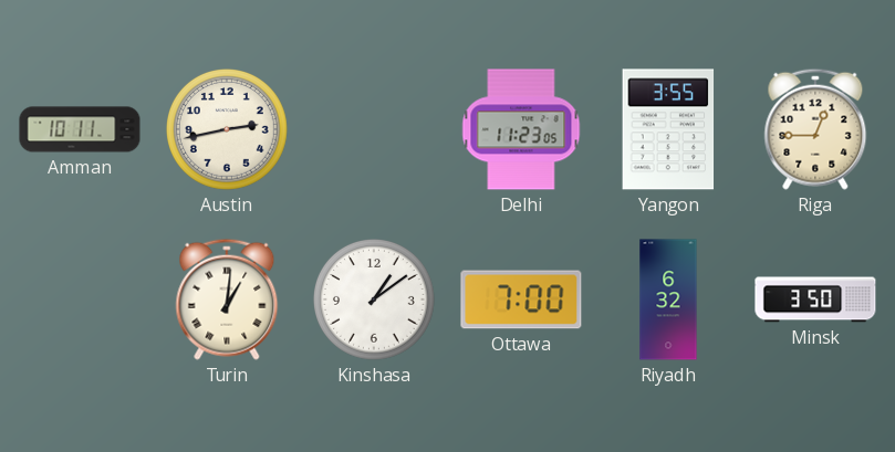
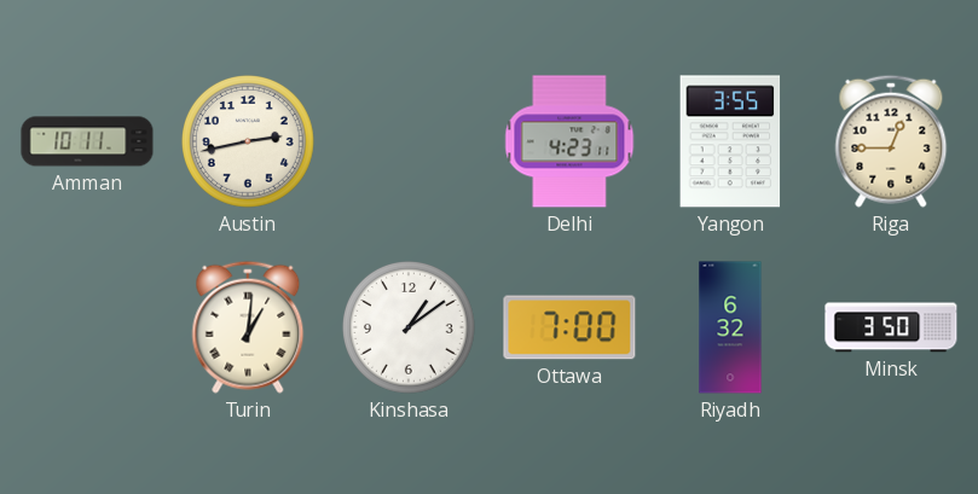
Delhi: 11:23 -> 4:23
